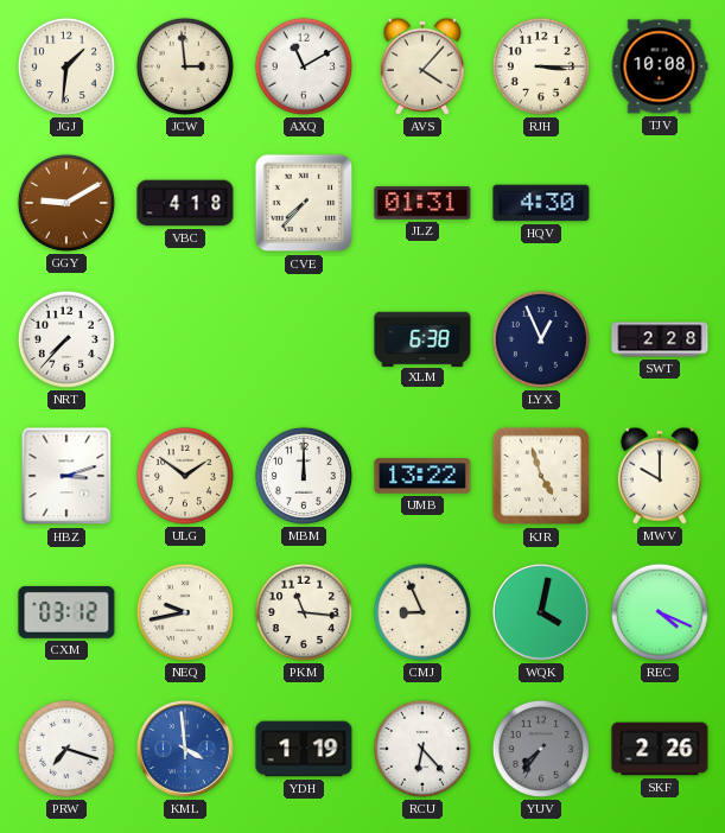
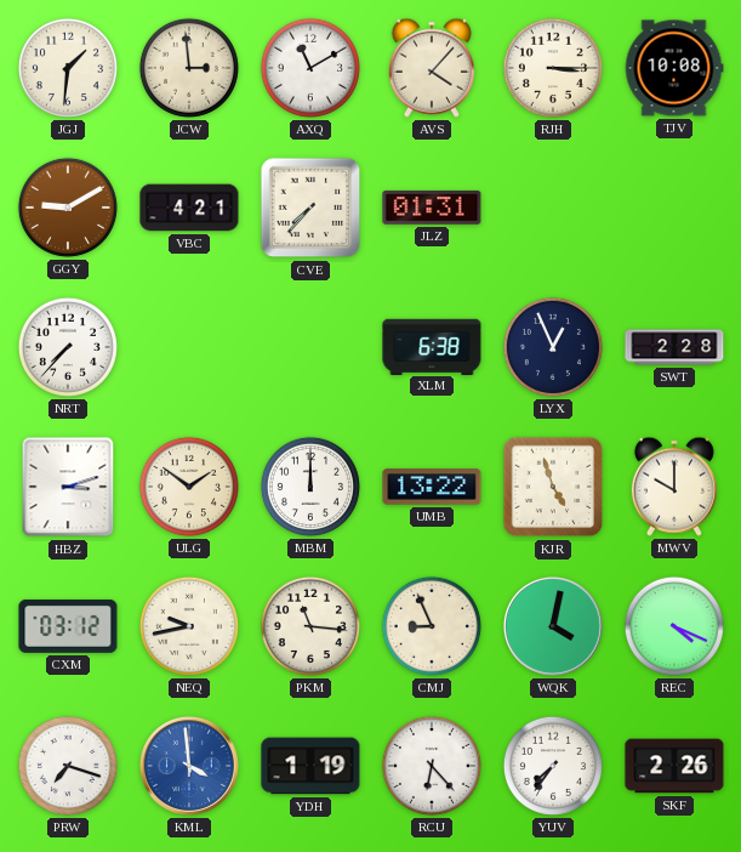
VBC: 4:18 -> 4:21
HQV: 4:30 -> none
YUV dial: grey -> white
